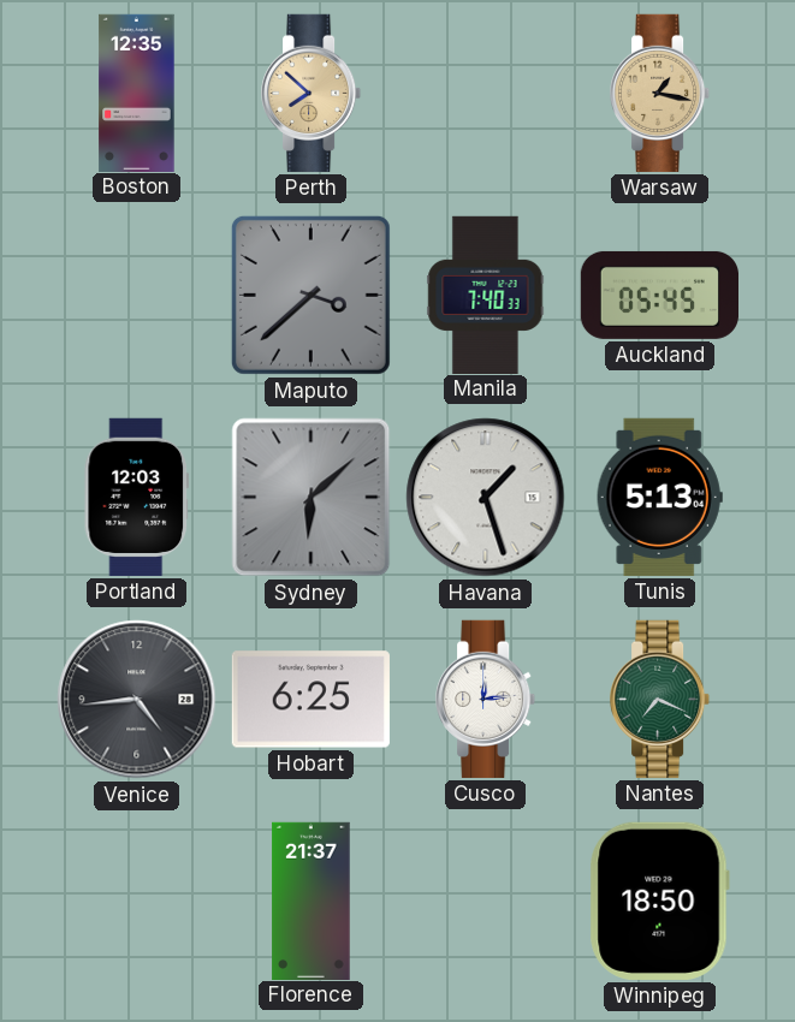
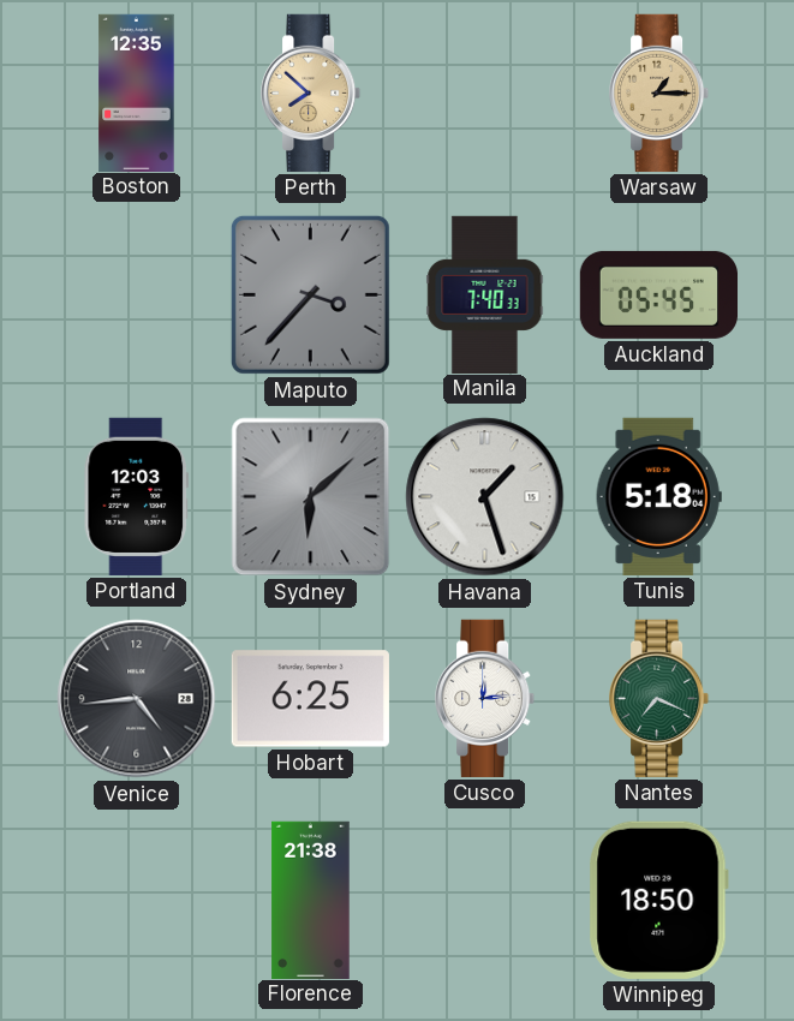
Warsaw: 1:17 -> 1:15
Maputo: 3:38 -> 3:37
Tunis: 5:13 -> 5:18
Florence: 21:37 -> 21:38
